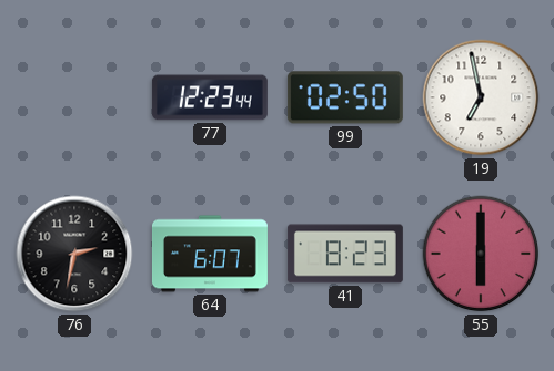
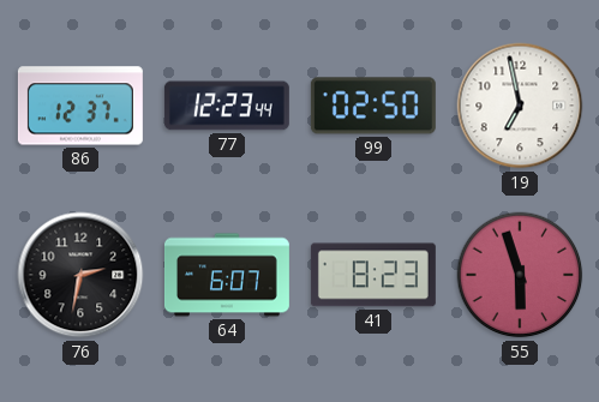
86: none -> 12:37
55: 6:00 -> 5:57
